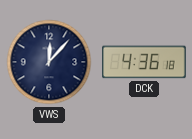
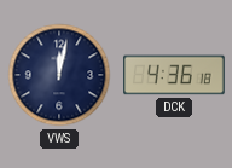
VWS: 12:07 -> 12:02
